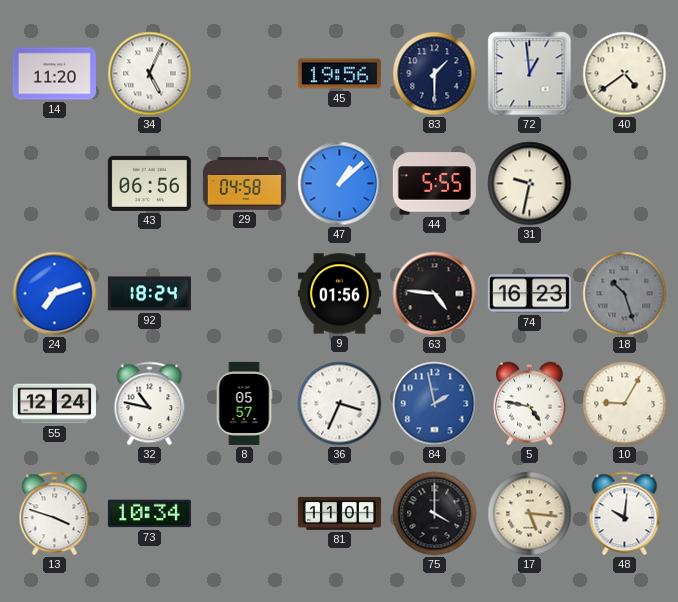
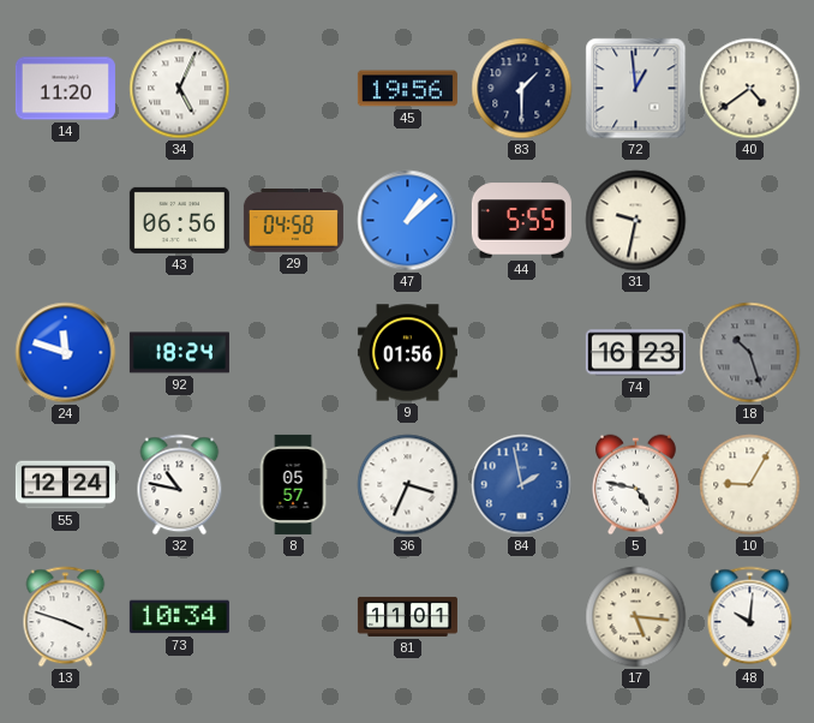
24: 7:12 -> 11:48
63: 4:46 -> none
75: 4:00 -> none
